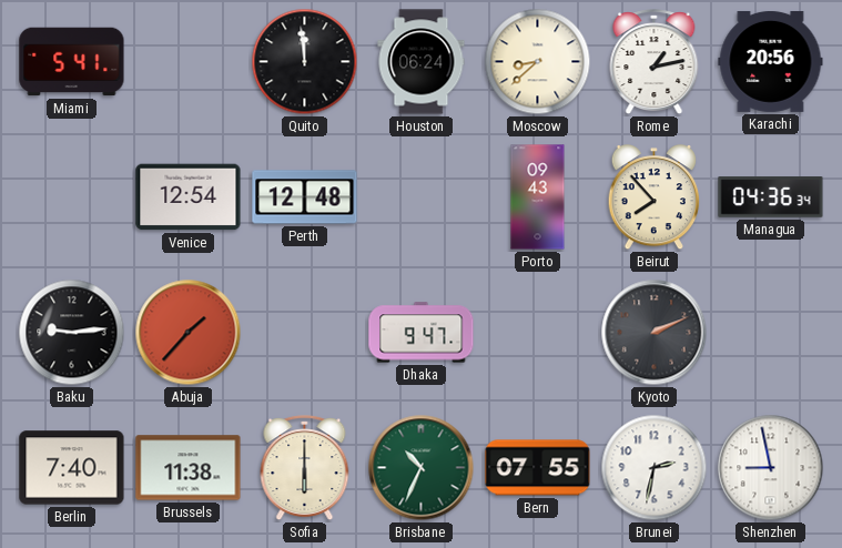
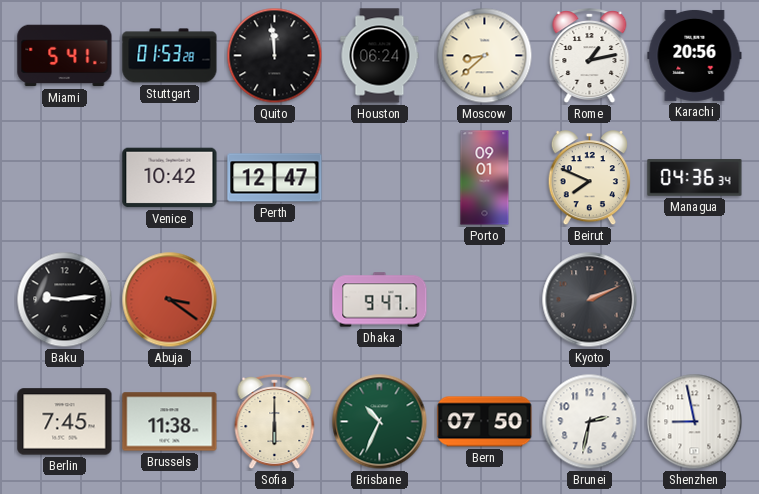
Stuttgart: none -> 01:53
Venice: 12:54 -> 10:42
Perth: 12:48 -> 12:47
Porto: 09:43 -> 09:01
Beirut: 7:53 -> 7:49
Abuja: 1:37 -> 3:21
Berlin: 7:40 -> 7:45
Bern: 07:55 -> 07:50
